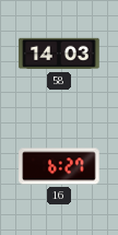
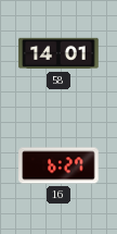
58: 14:03 -> 14:01
